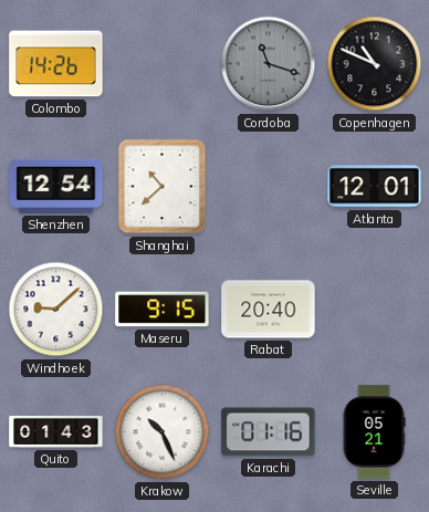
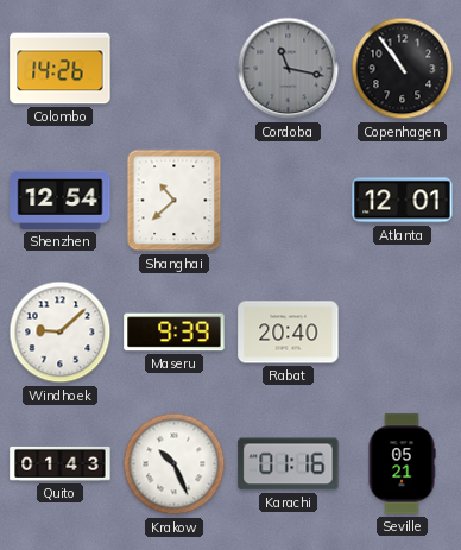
Cordoba: 11:18 -> 11:17
Copenhagen: 10:49 -> 10:54
Maseru: 9:15 -> 9:39
